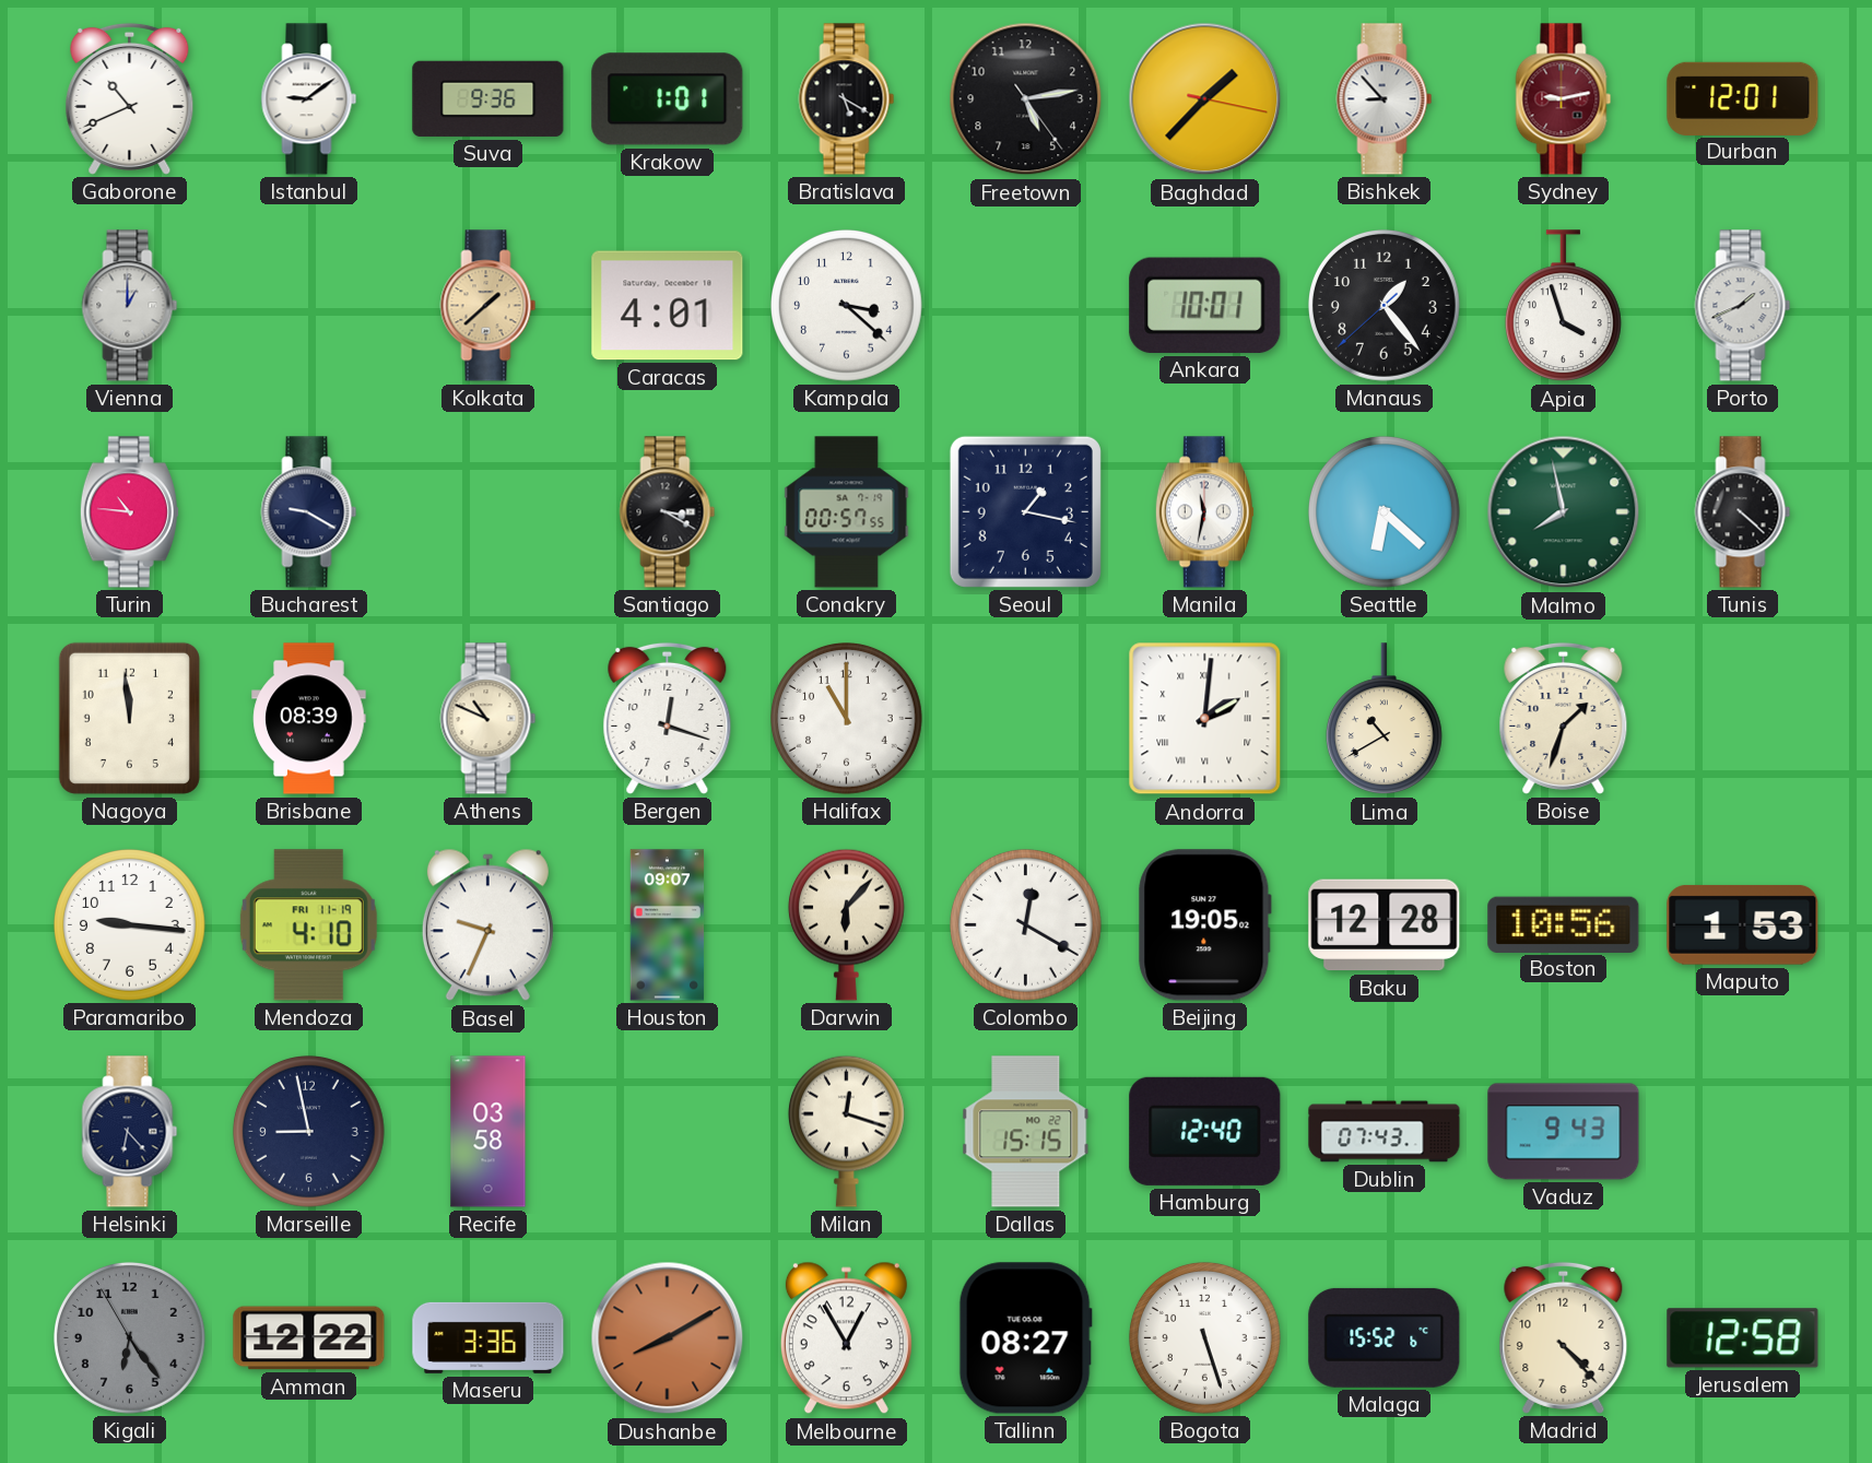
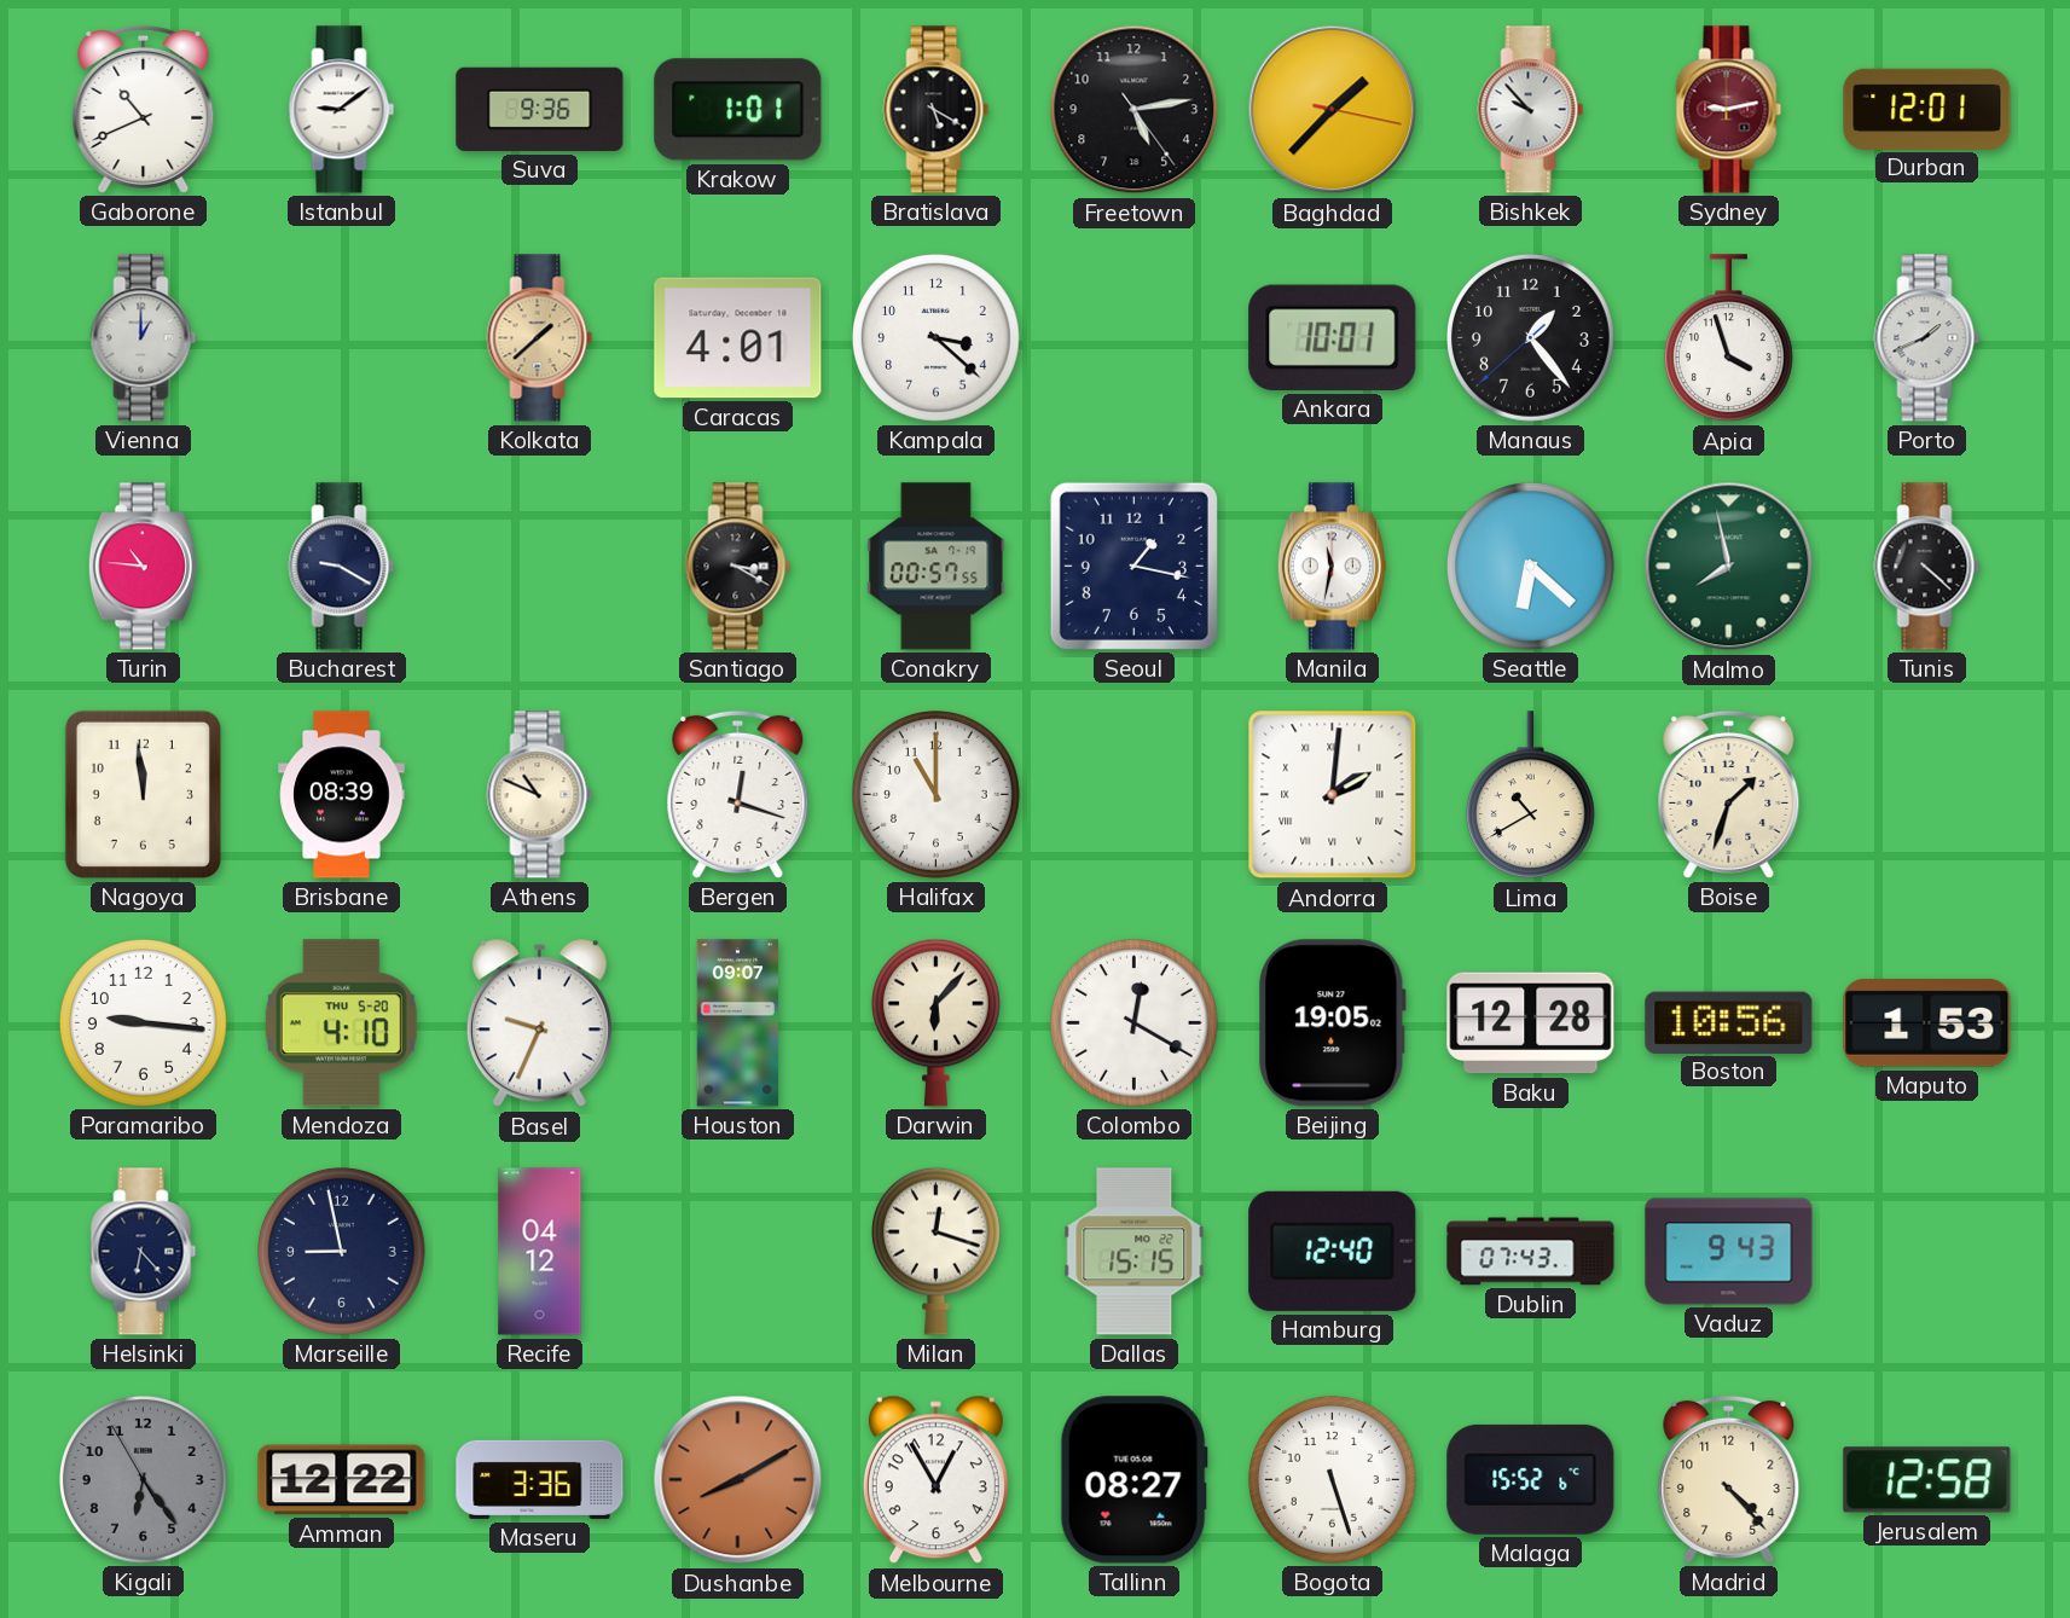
Bishkek: 8:53 -> 9:53
Mendoza date: FRI 11-19 -> THU 5-20
Recife: 03:58 -> 04:12
